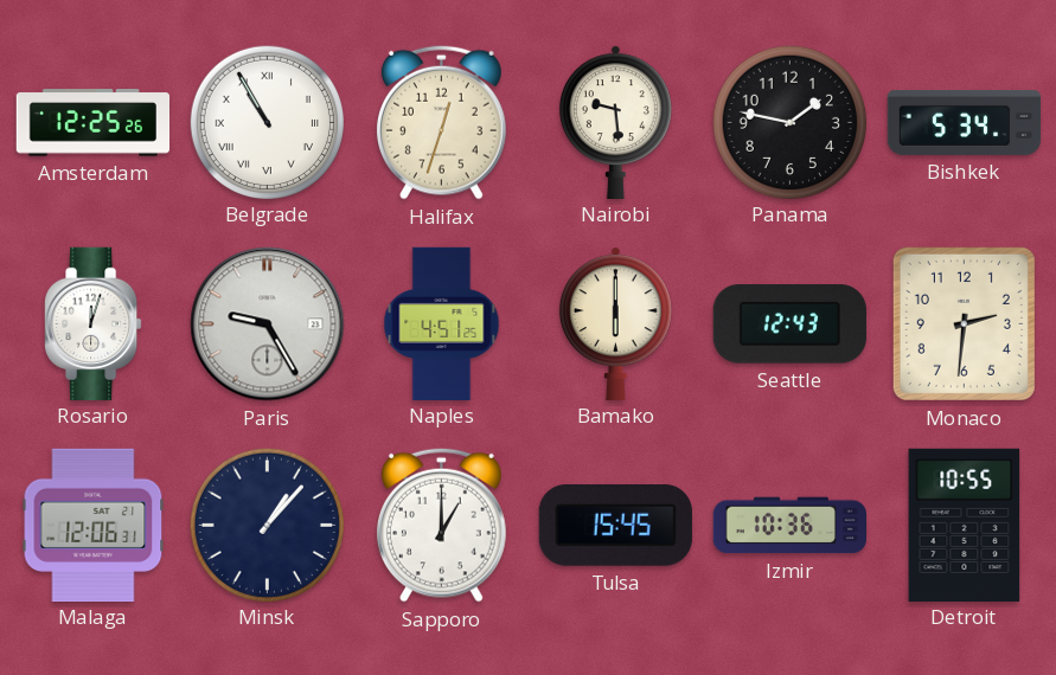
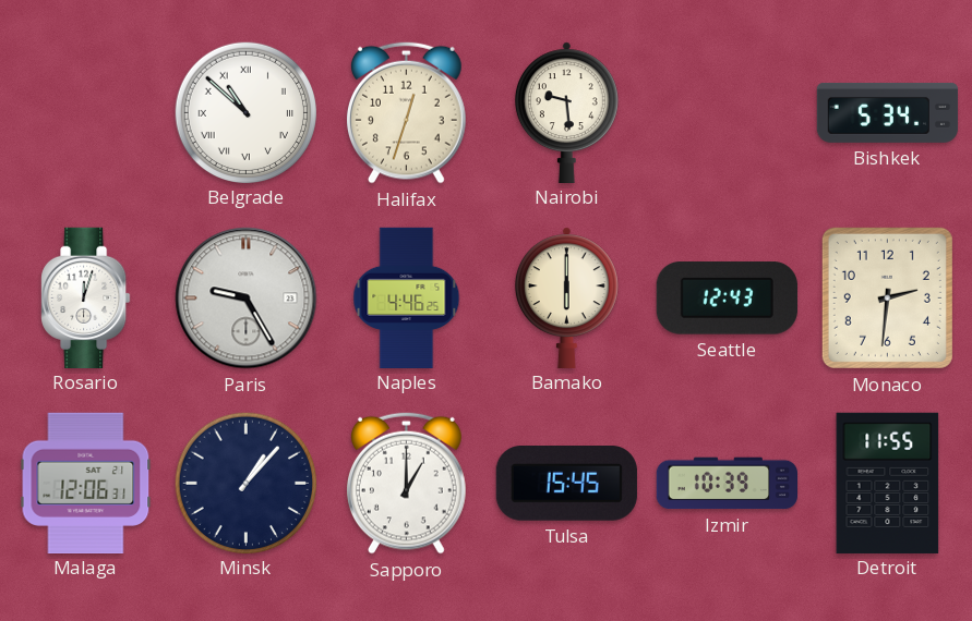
Amsterdam: 12:25 -> none
Belgrade: 10:55 -> 10:52
Panama: 1:47 -> none
Naples: 4:51 -> 4:46
Izmir: 10:36 -> 10:39
Detroit: 10:55 -> 11:55
